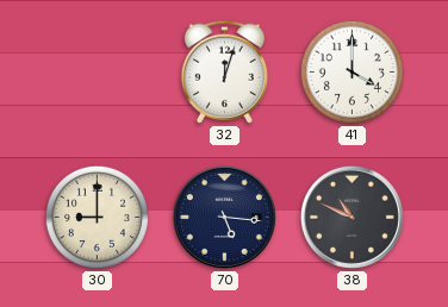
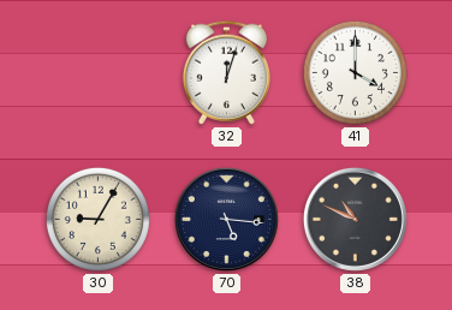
30: 9:00 -> 9:05
